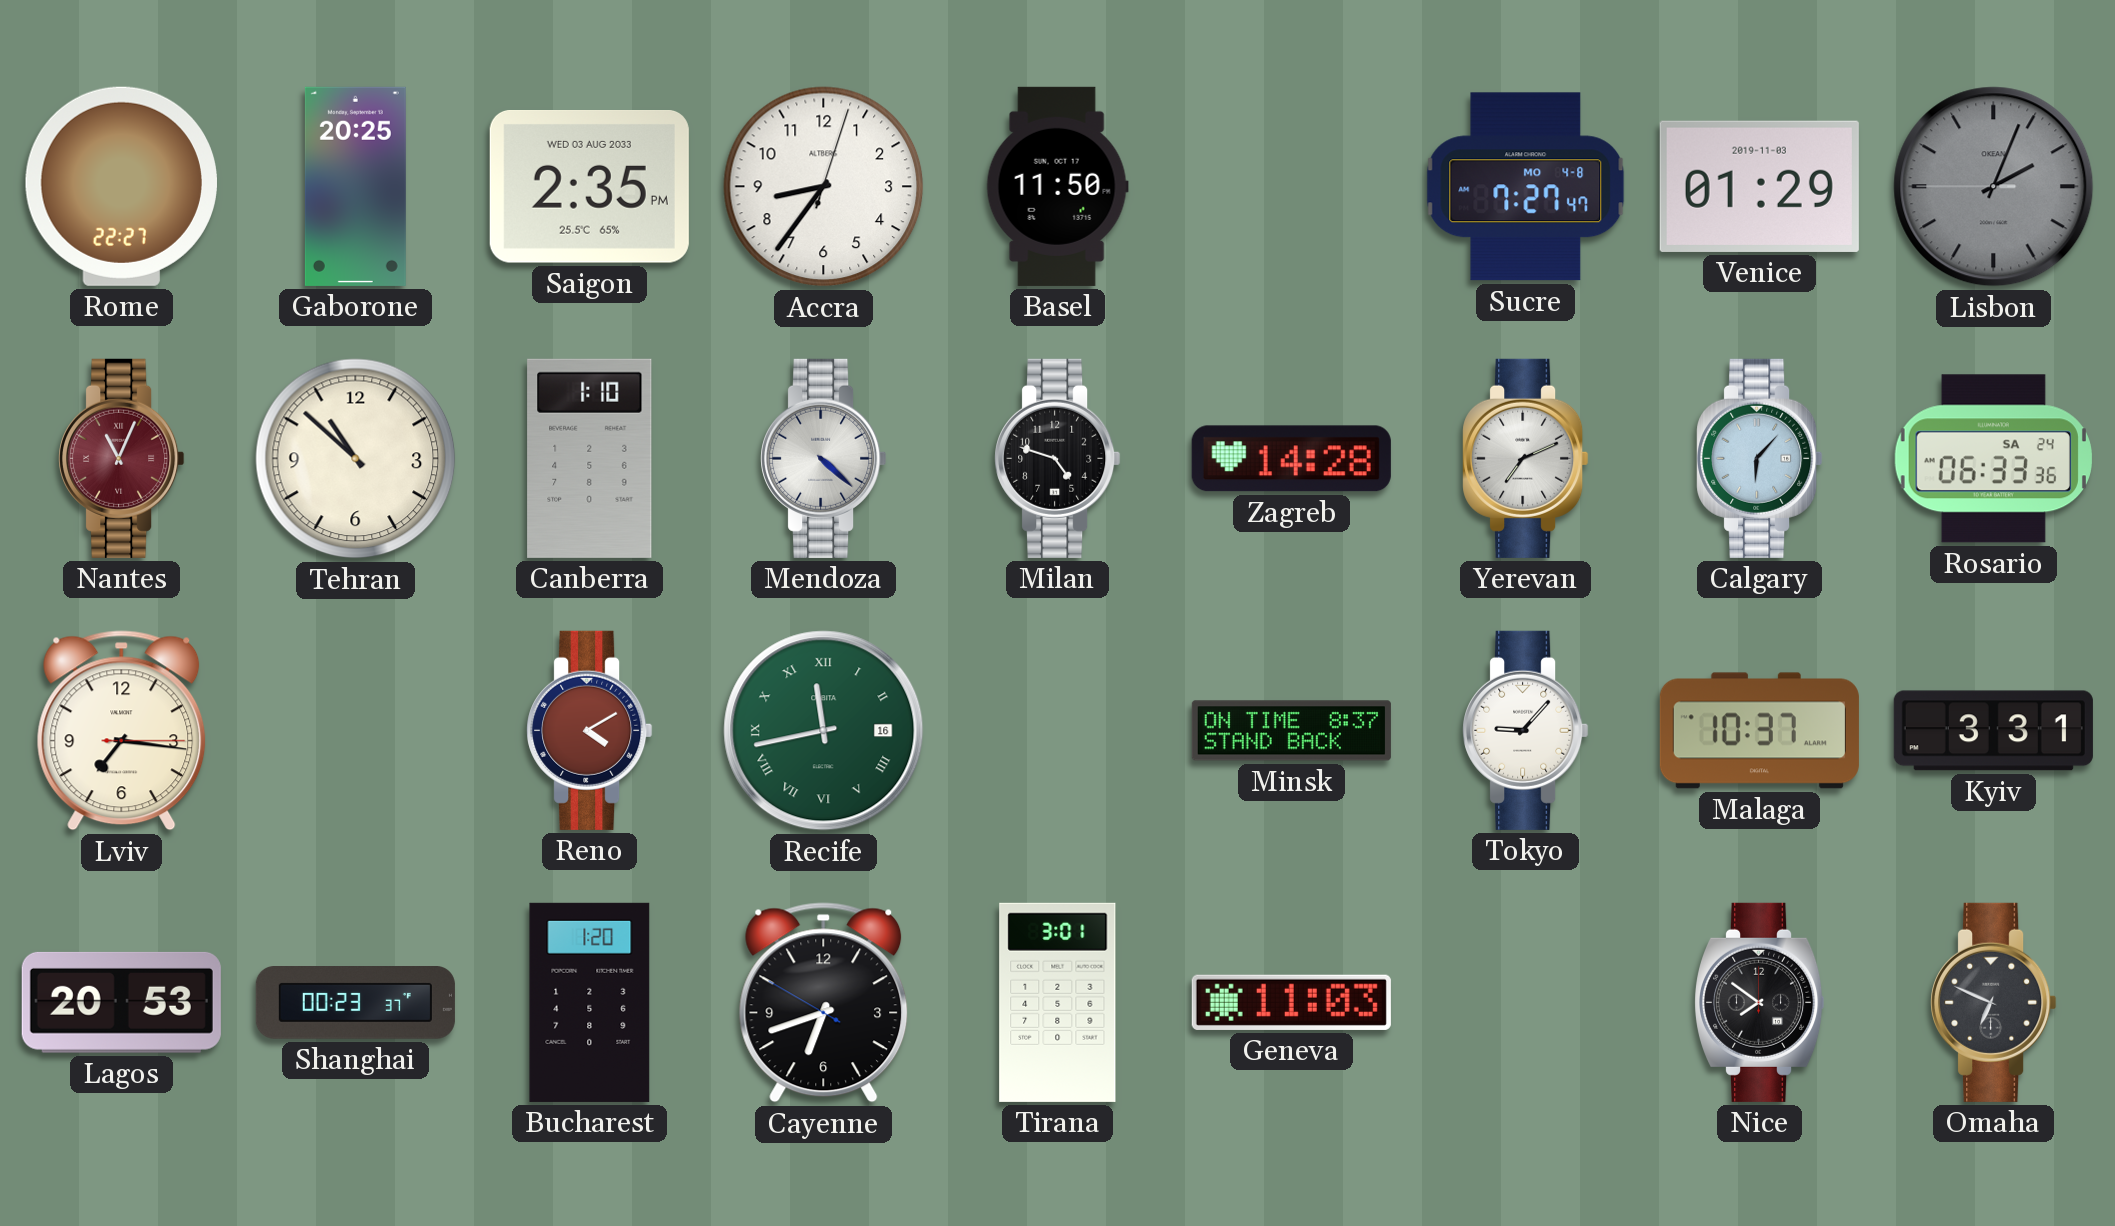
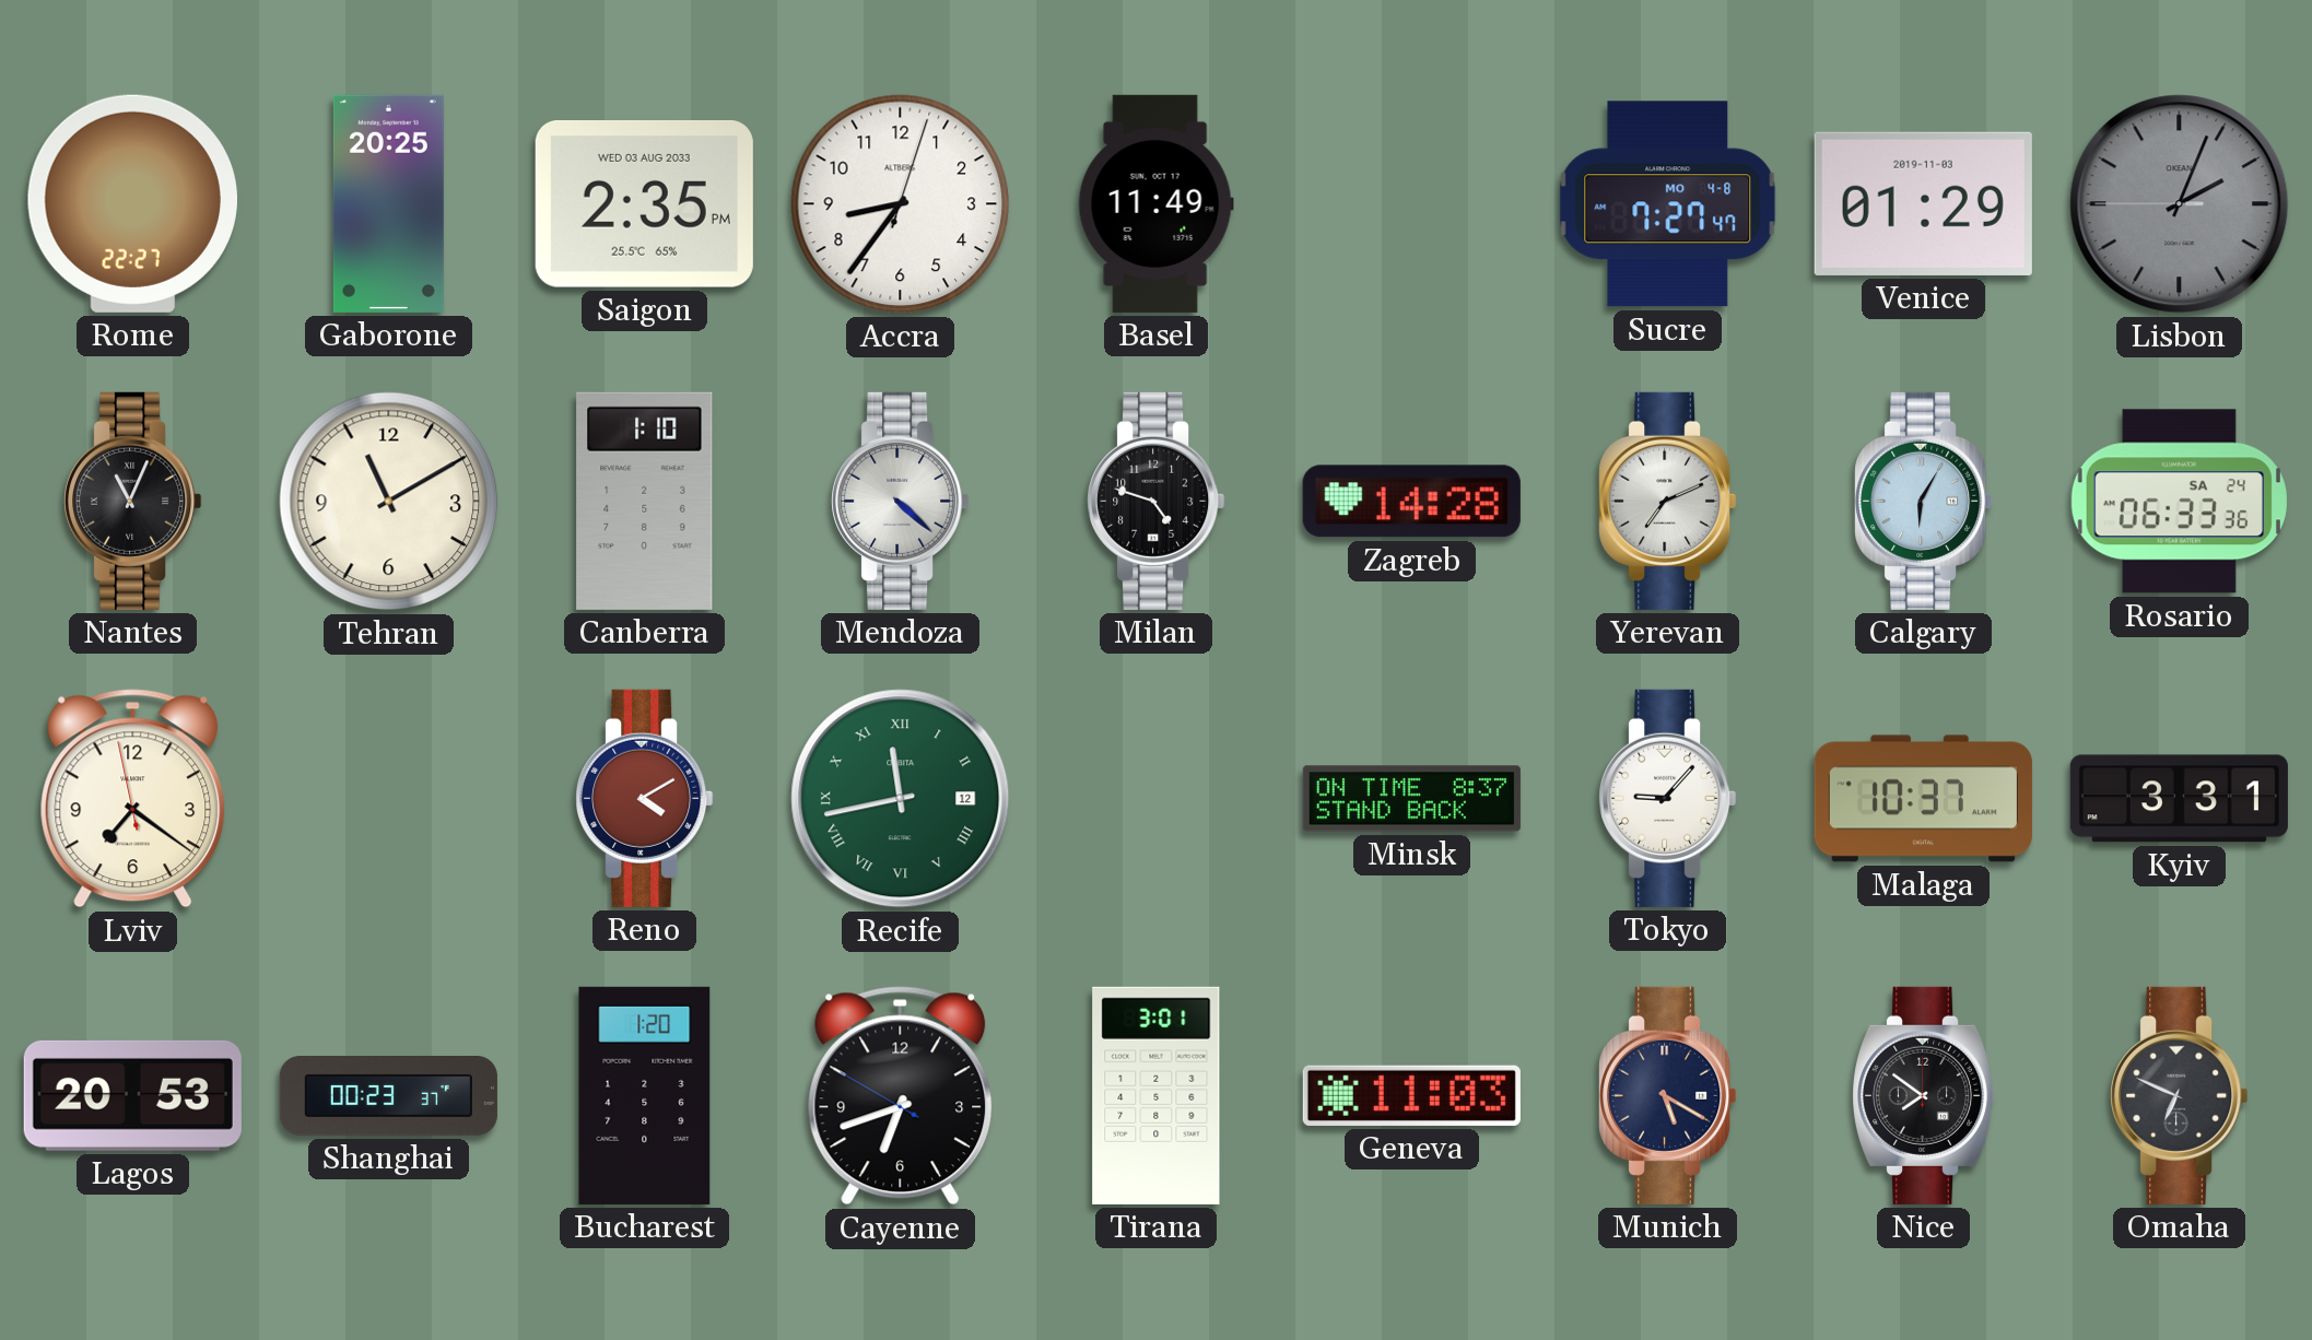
Basel: 11:50 -> 11:49
Nantes dial: burgundy -> black
Tehran: 10:52 -> 11:10
Calgary: 6:07 -> 6:05
Lviv: 7:16 -> 7:20
Recife date: 16 -> 12
Munich: none -> 5:20
